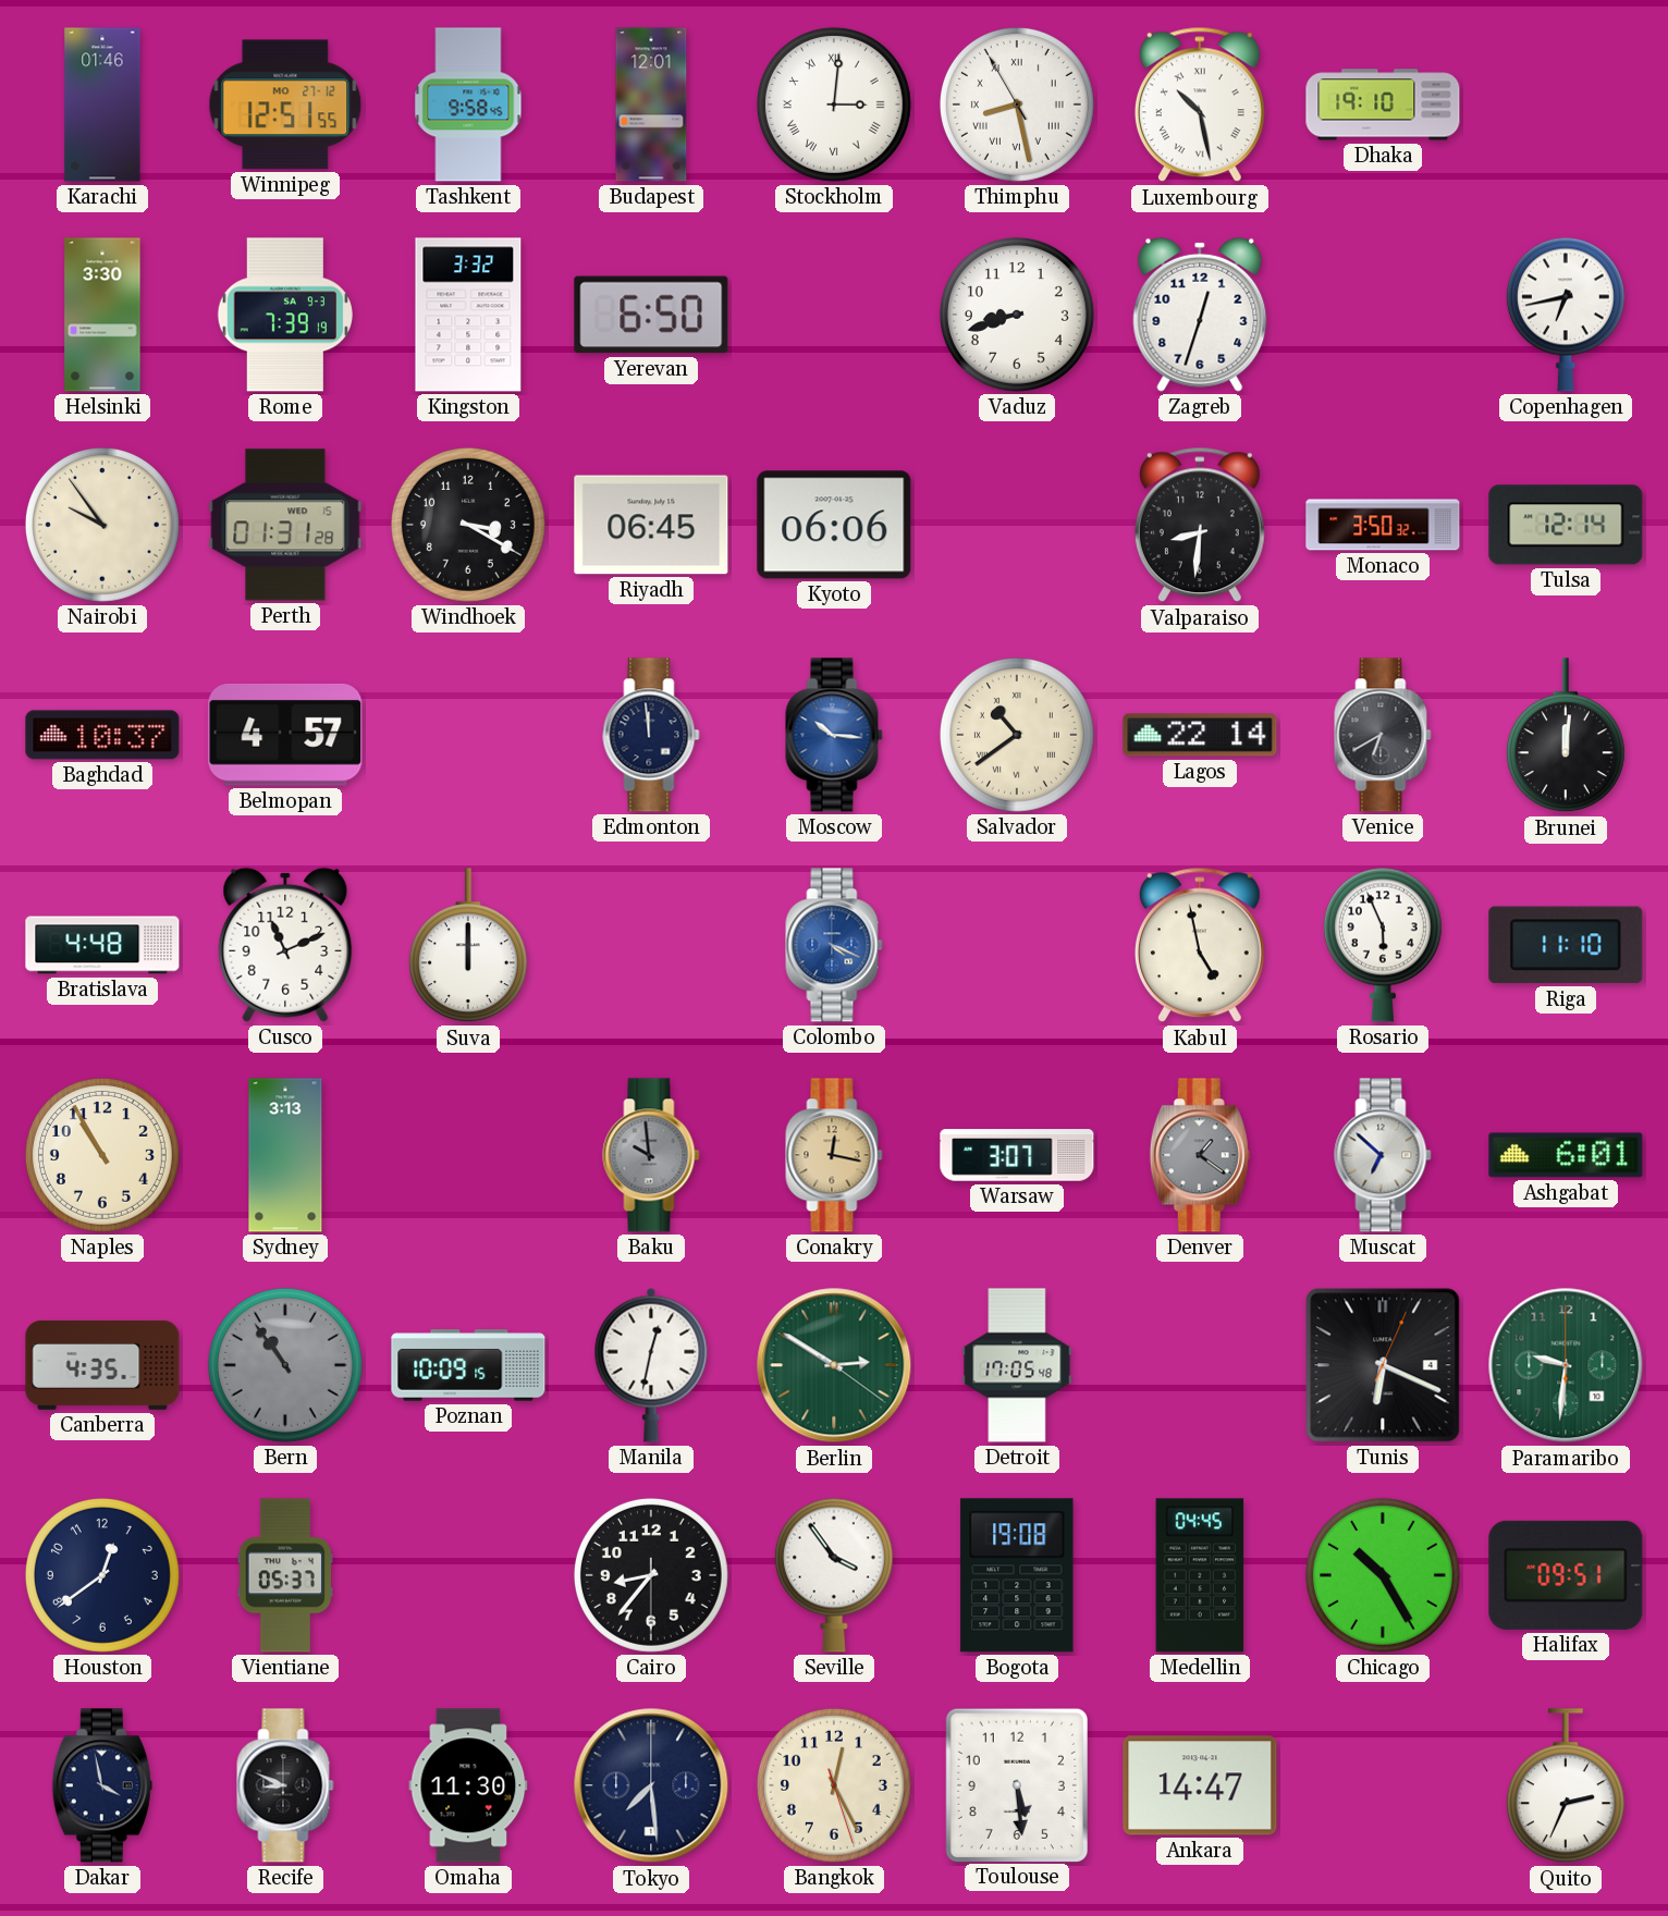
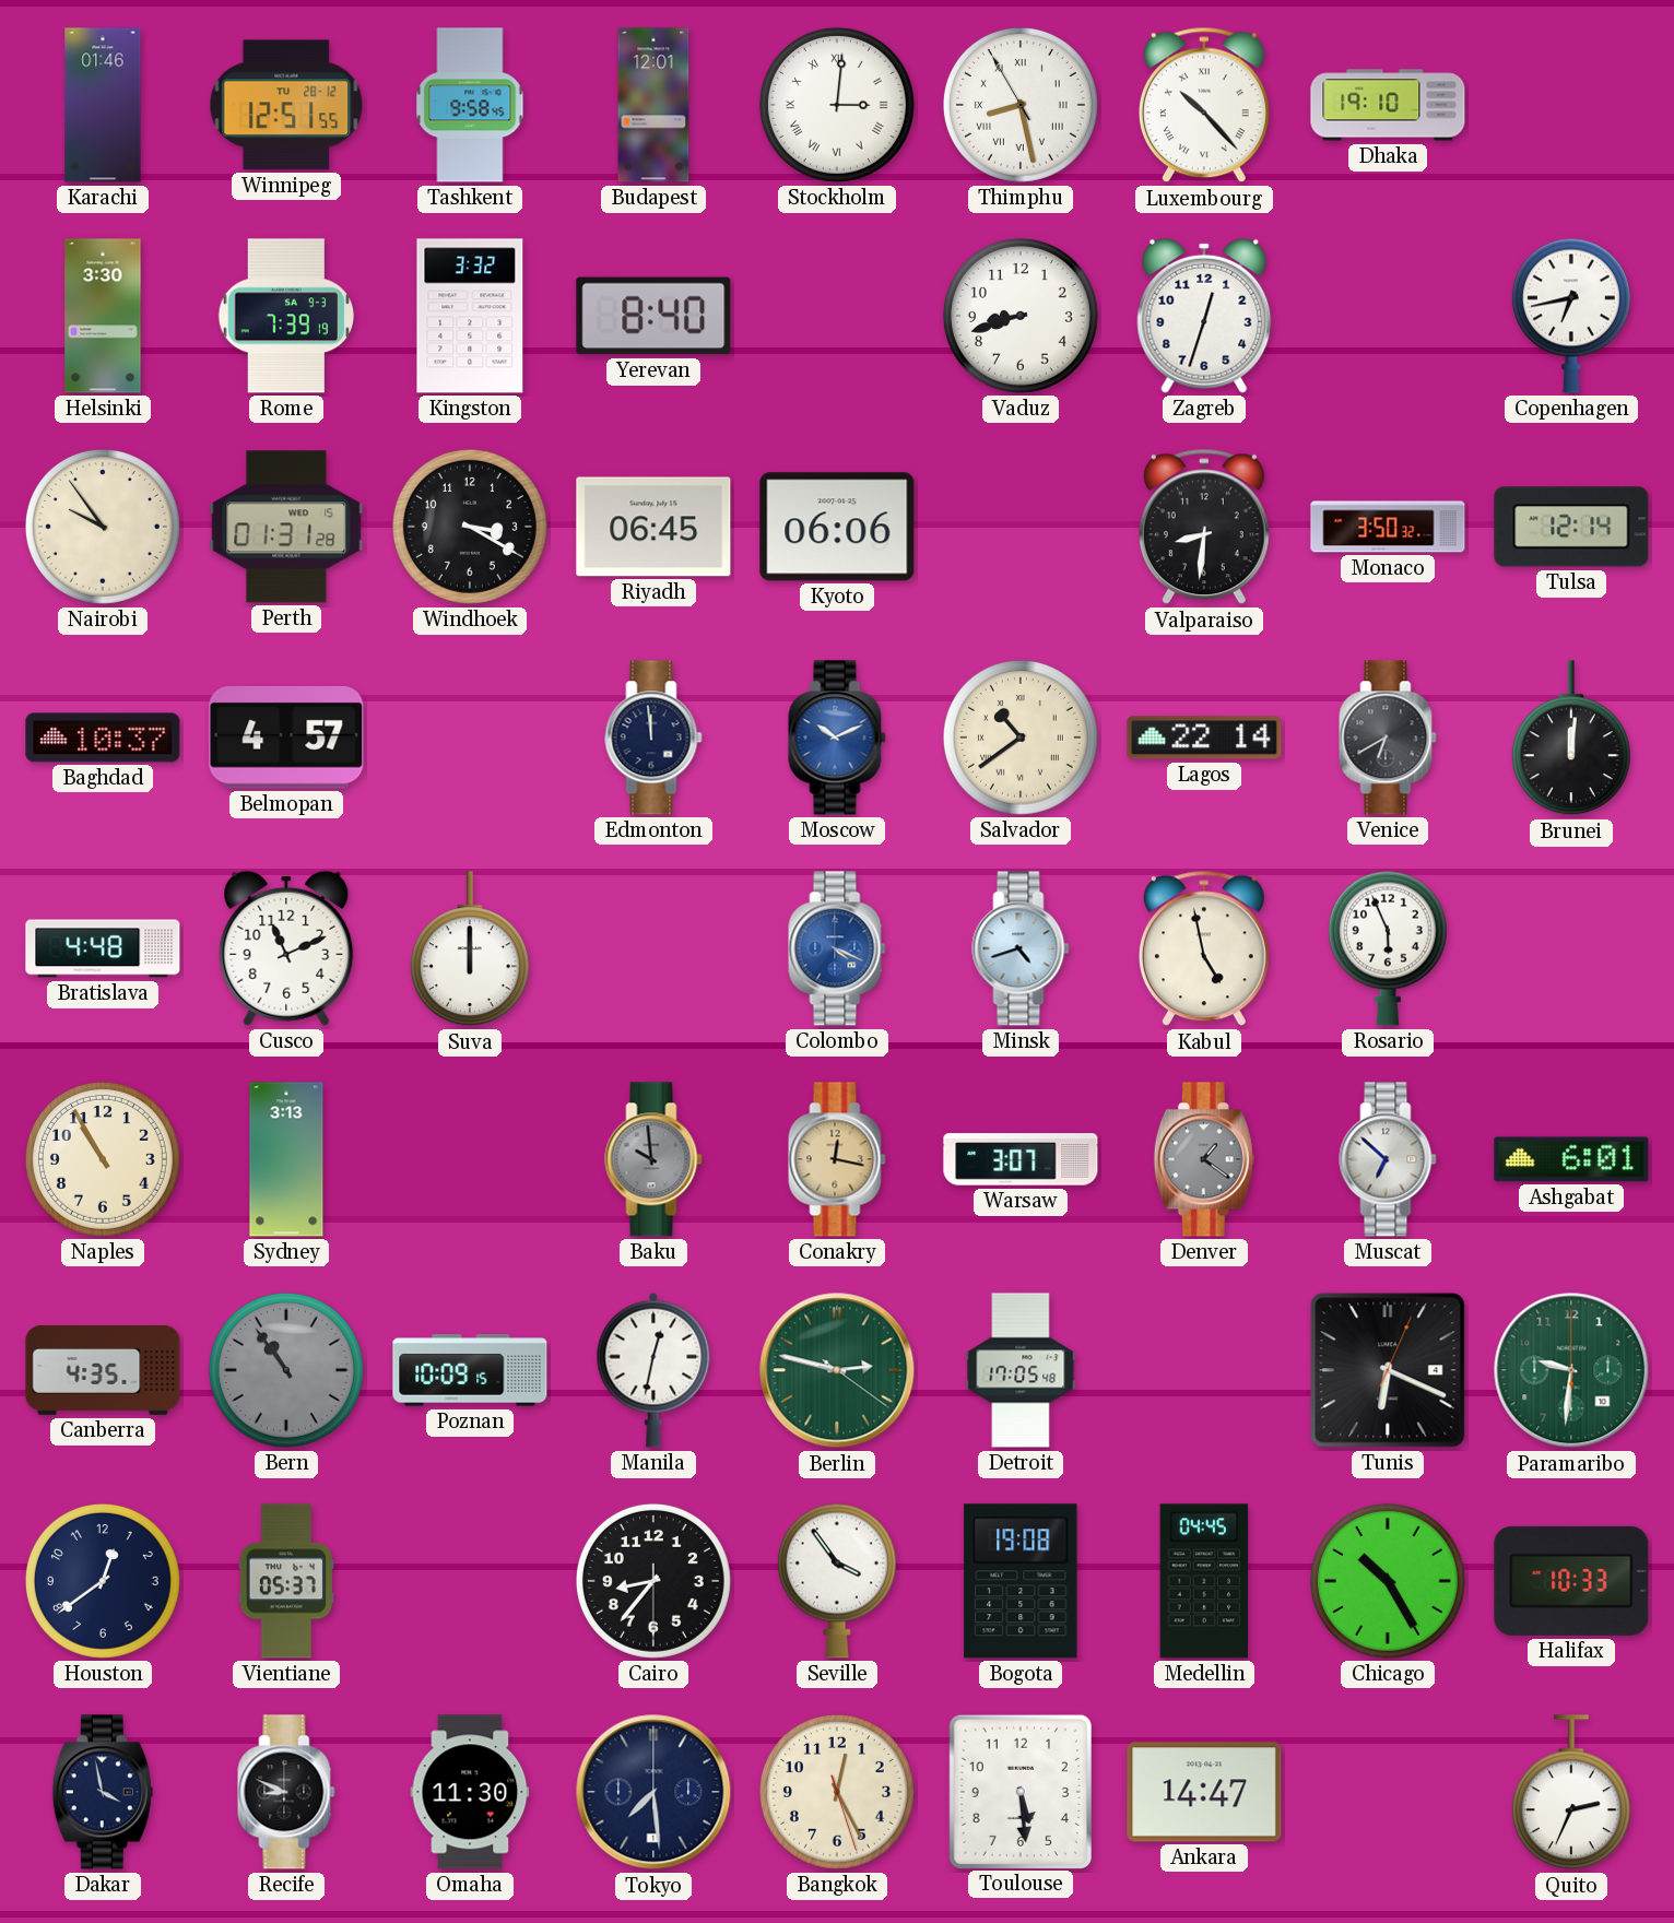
Winnipeg date: MO 27-12 -> TU 28-12
Luxembourg: 10:28 -> 10:23
Yerevan: 6:50 -> 8:40
Moscow: 10:16 -> 10:11
Minsk: none -> 4:42
Riga: 11:10 -> none
Berlin: 2:50 -> 2:47
Halifax: 09:51 -> 10:33
